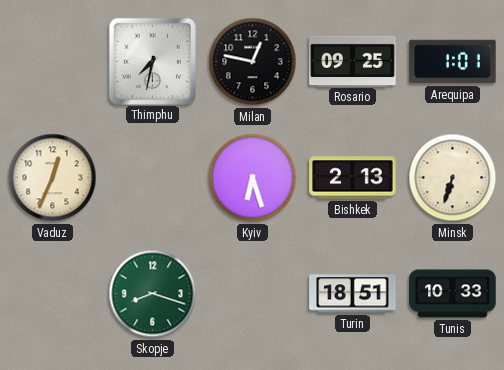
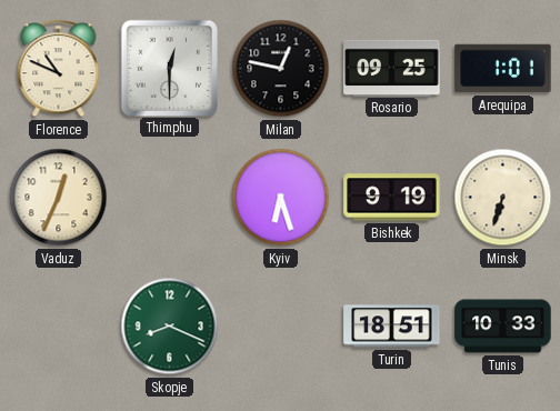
Florence: none -> 10:49
Thimphu: 7:32 -> 12:30
Bishkek: 2:13 -> 9:19
Skopje: 8:18 -> 8:19
